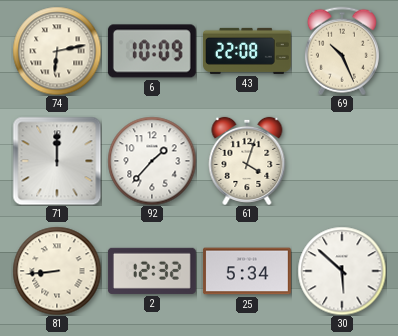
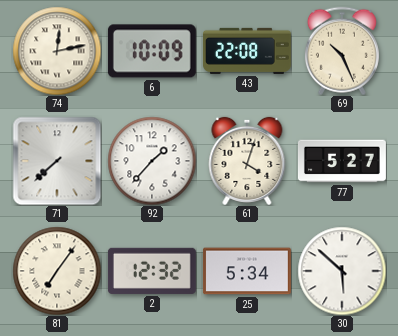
74: 6:13 -> 12:13
71: 12:00 -> 7:38
77: none -> 5:27
81: 8:44 -> 7:06
